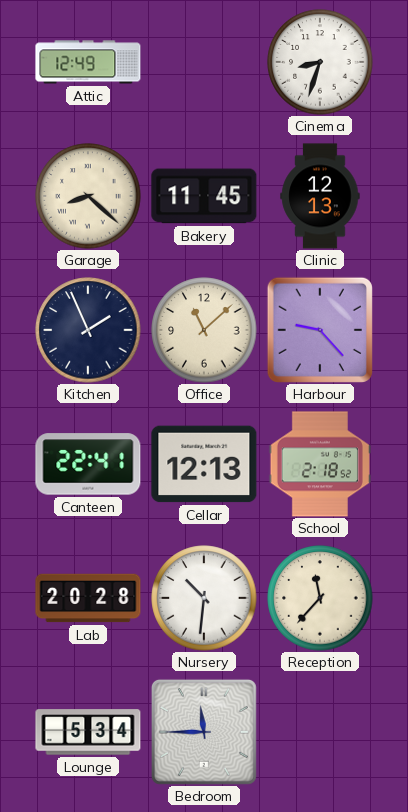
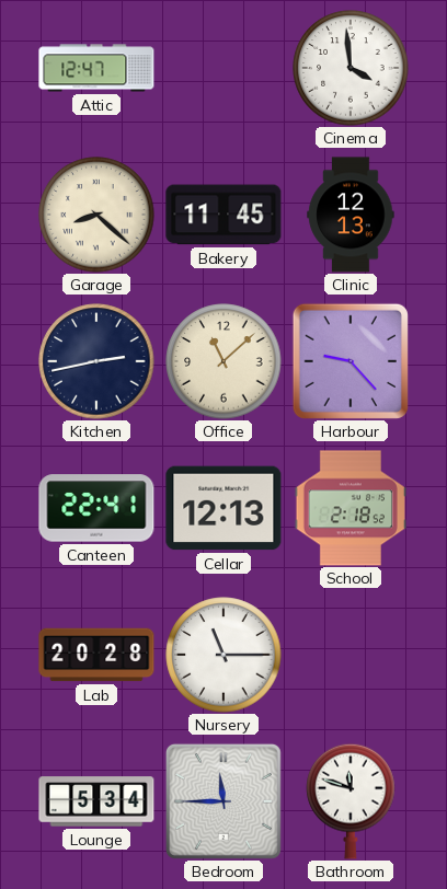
Attic: 12:49 -> 12:47
Cinema: 8:33 -> 3:59
Kitchen: 1:56 -> 2:43
Nursery: 10:31 -> 11:15
Reception: 11:37 -> none
Bathroom: none -> 11:48
